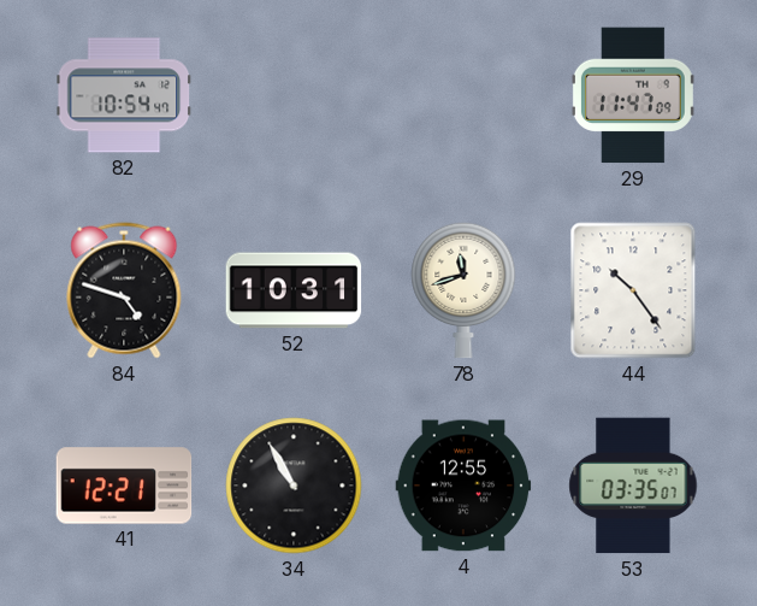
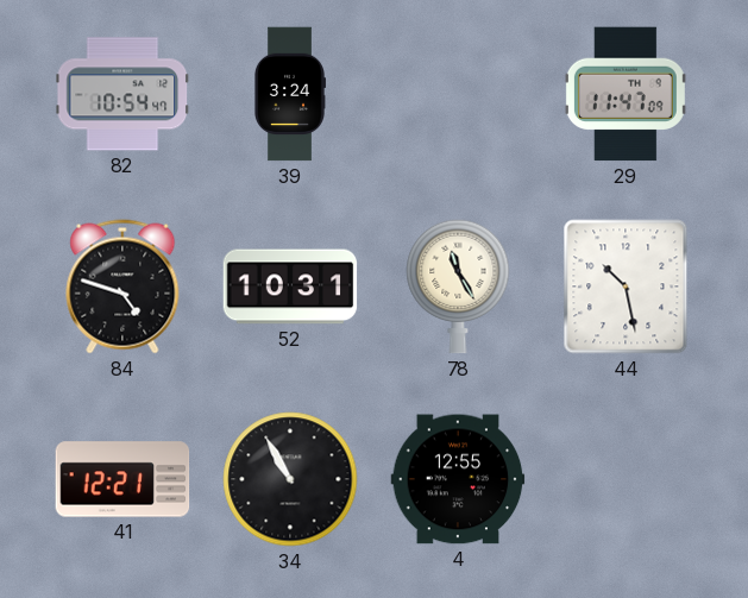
39: none -> 3:24
78: 11:42 -> 11:25
44: 10:24 -> 10:28
53: 03:35 -> none
